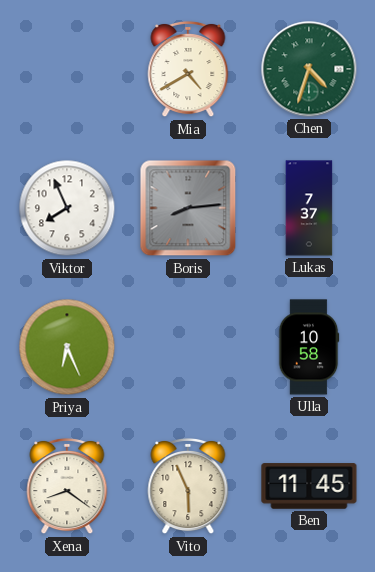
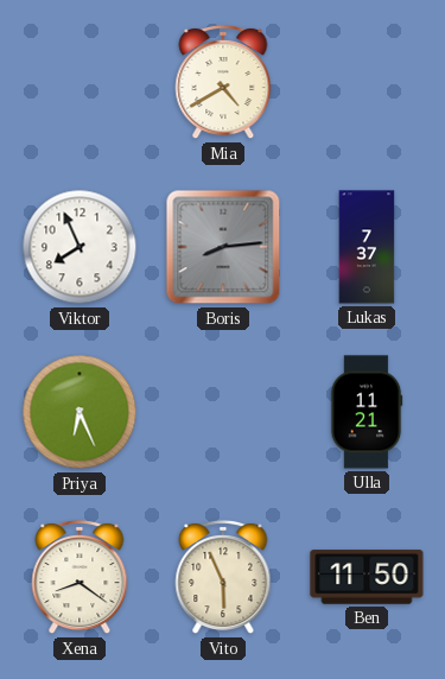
Chen: 4:33 -> none
Ulla: 10:58 -> 11:21
Ben: 11:45 -> 11:50
